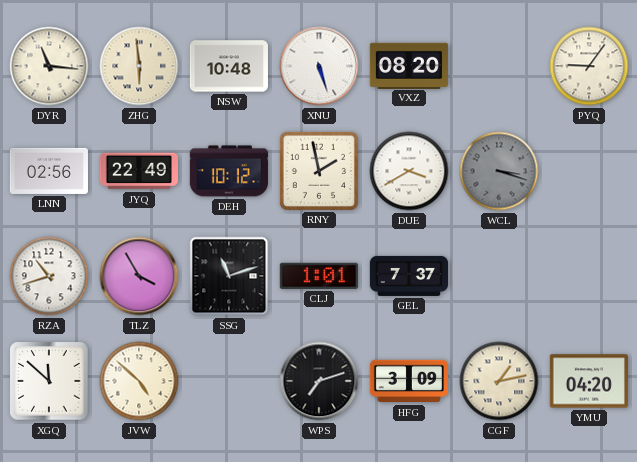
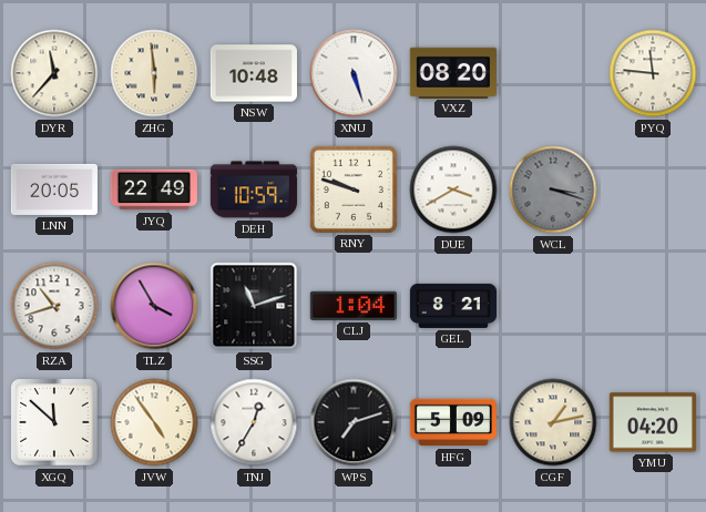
DYR: 11:16 -> 11:37
PYQ: 9:06 -> 11:46
LNN: 02:56 -> 20:05
DEH: 10:12 -> 10:59
RNY: 1:58 -> 9:48
CLJ: 1:01 -> 1:04
GEL: 7:37 -> 8:21
JVW: 4:52 -> 4:54
TNJ: none -> 12:35
HFG: 3:09 -> 5:09
